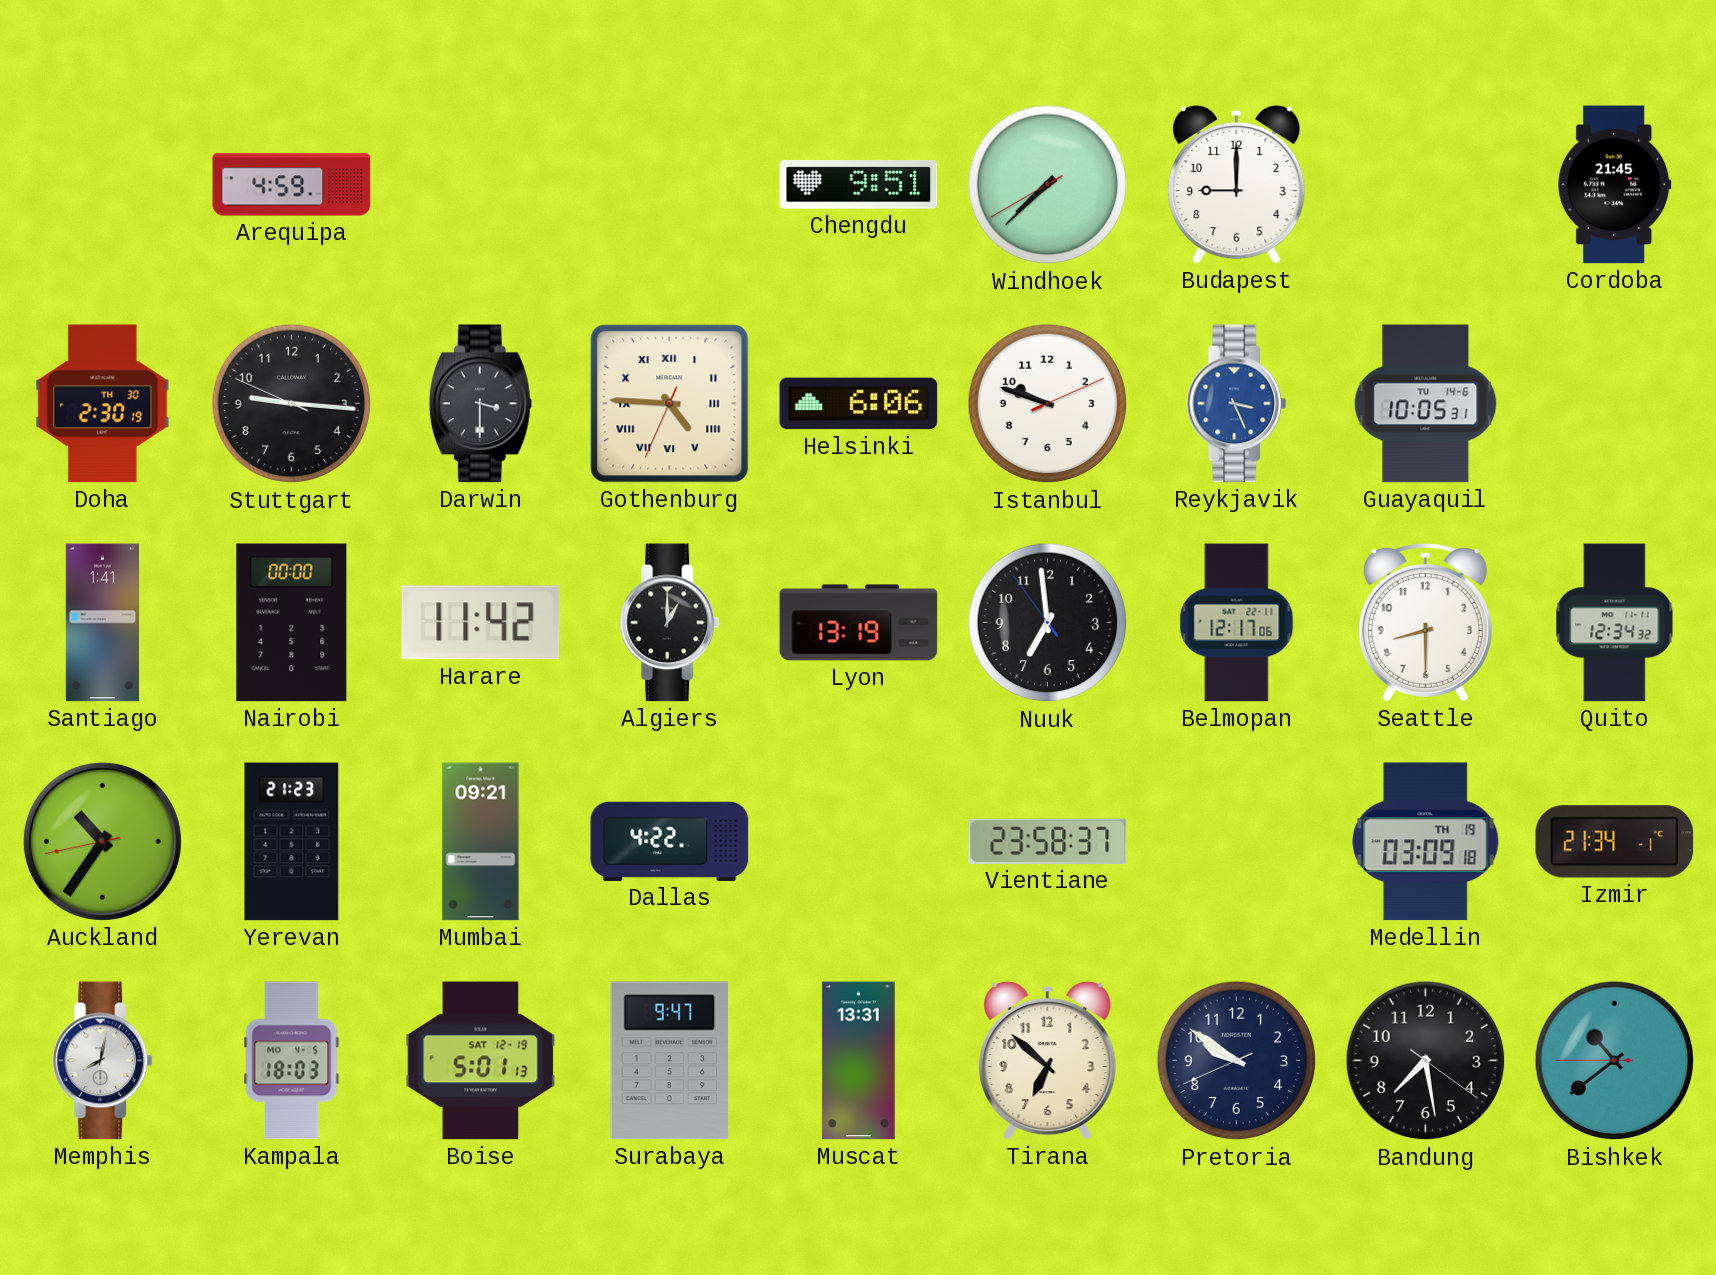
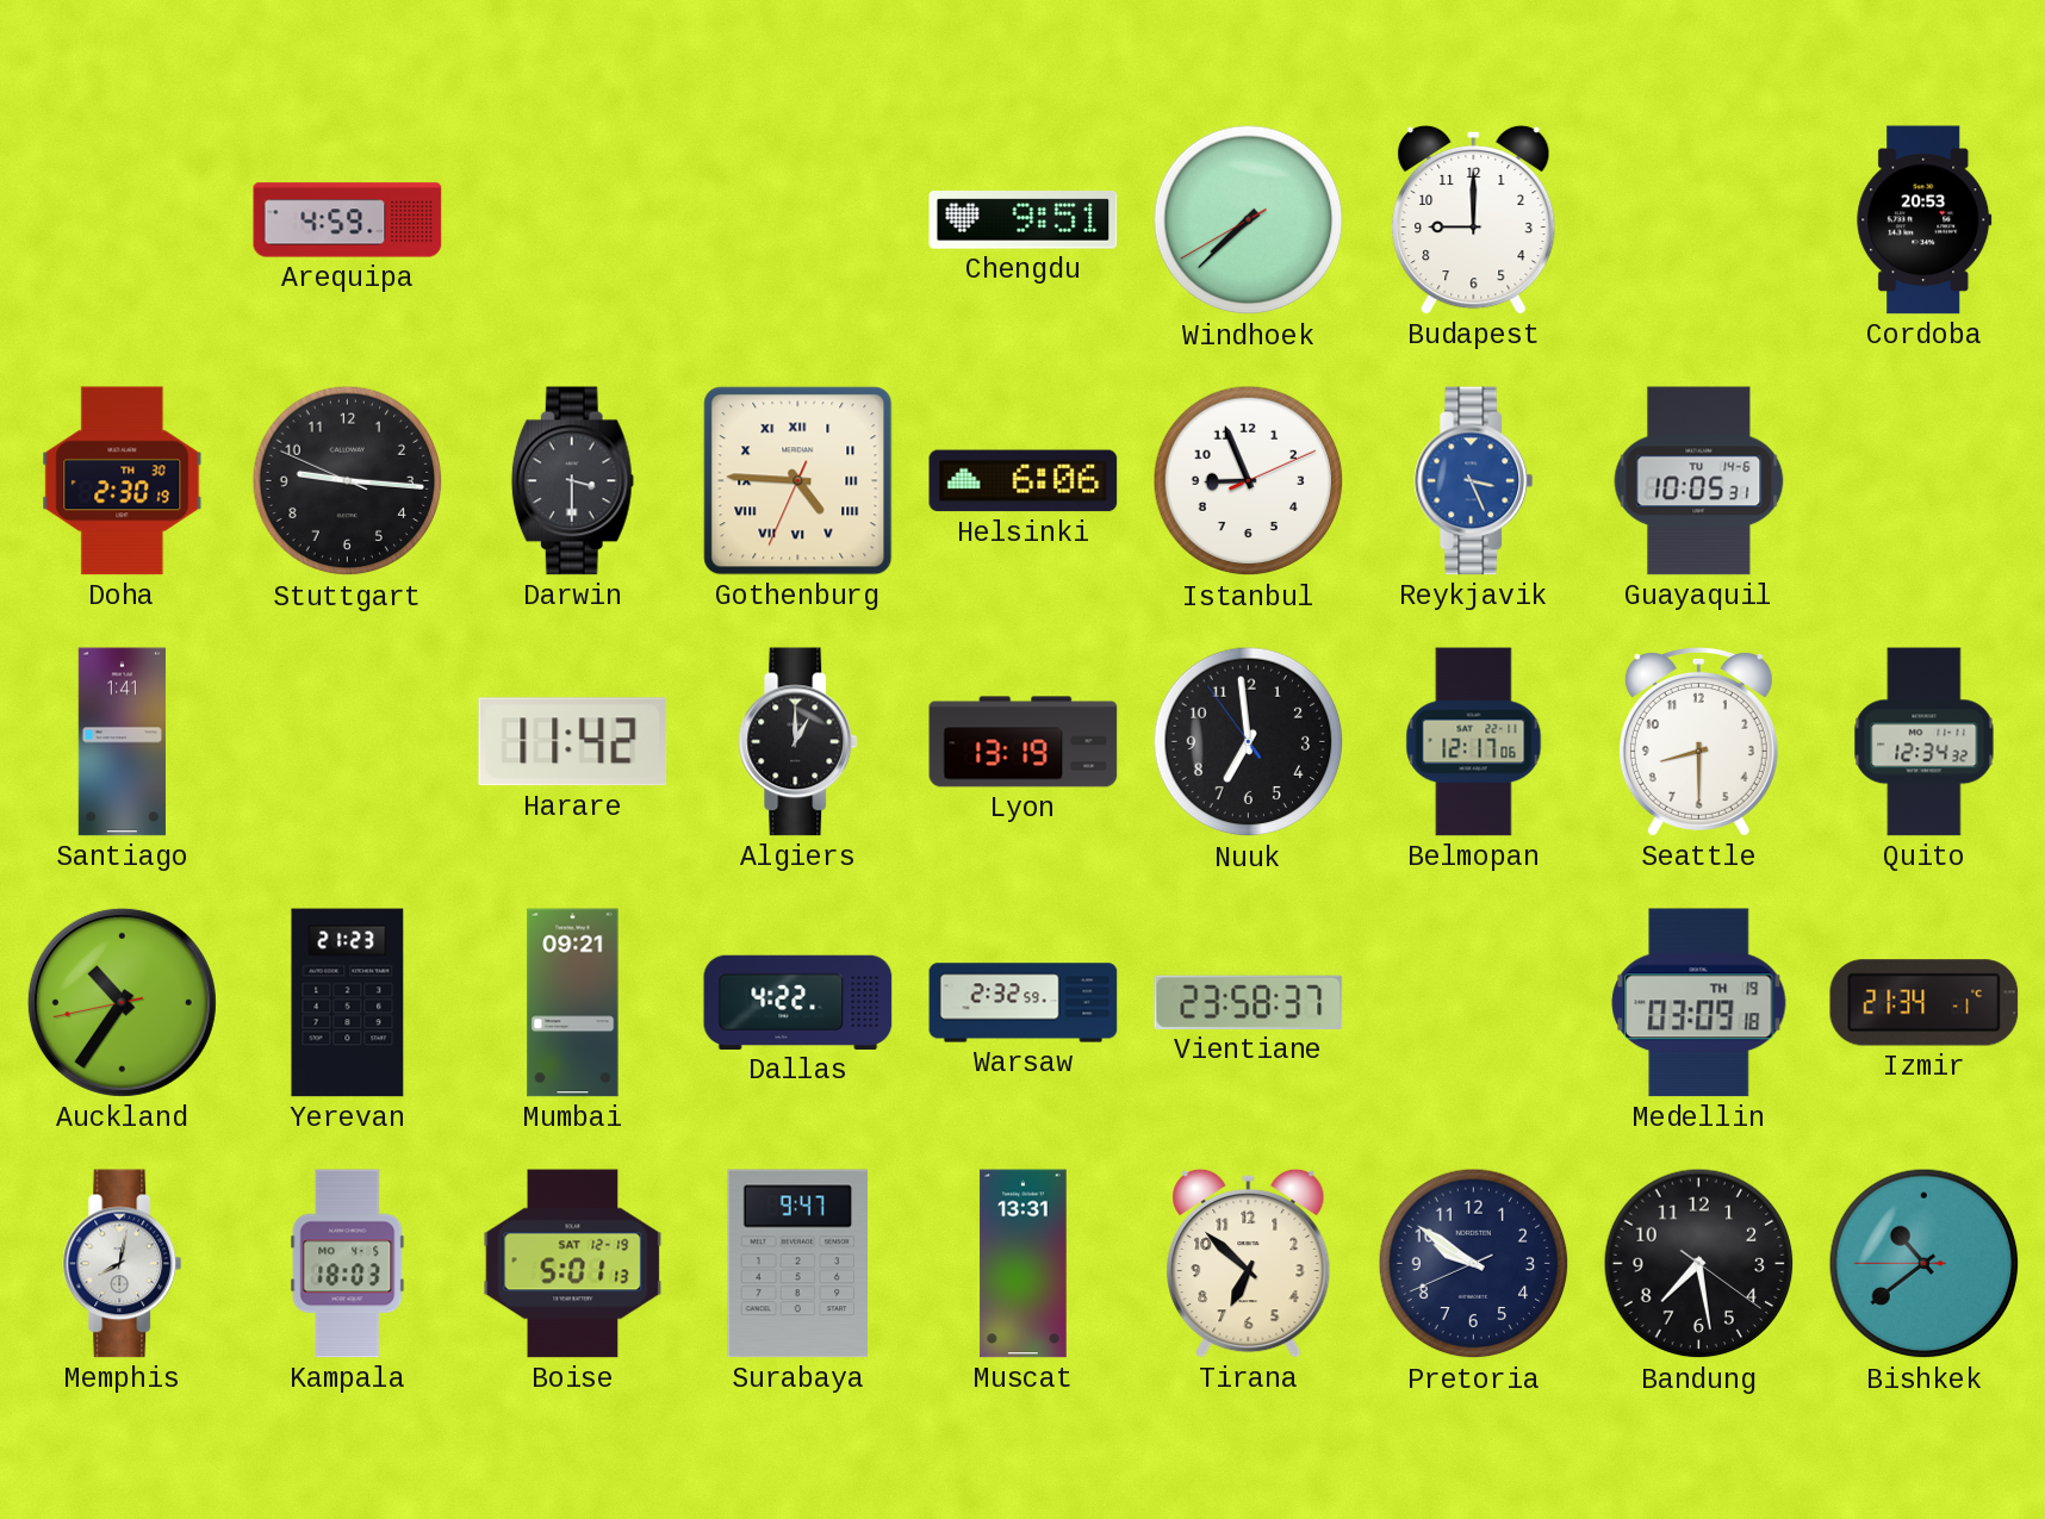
Cordoba: 21:45 -> 20:53
Istanbul: 9:48 -> 8:56
Nairobi: 00:00 -> none
Warsaw: none -> 2:32
